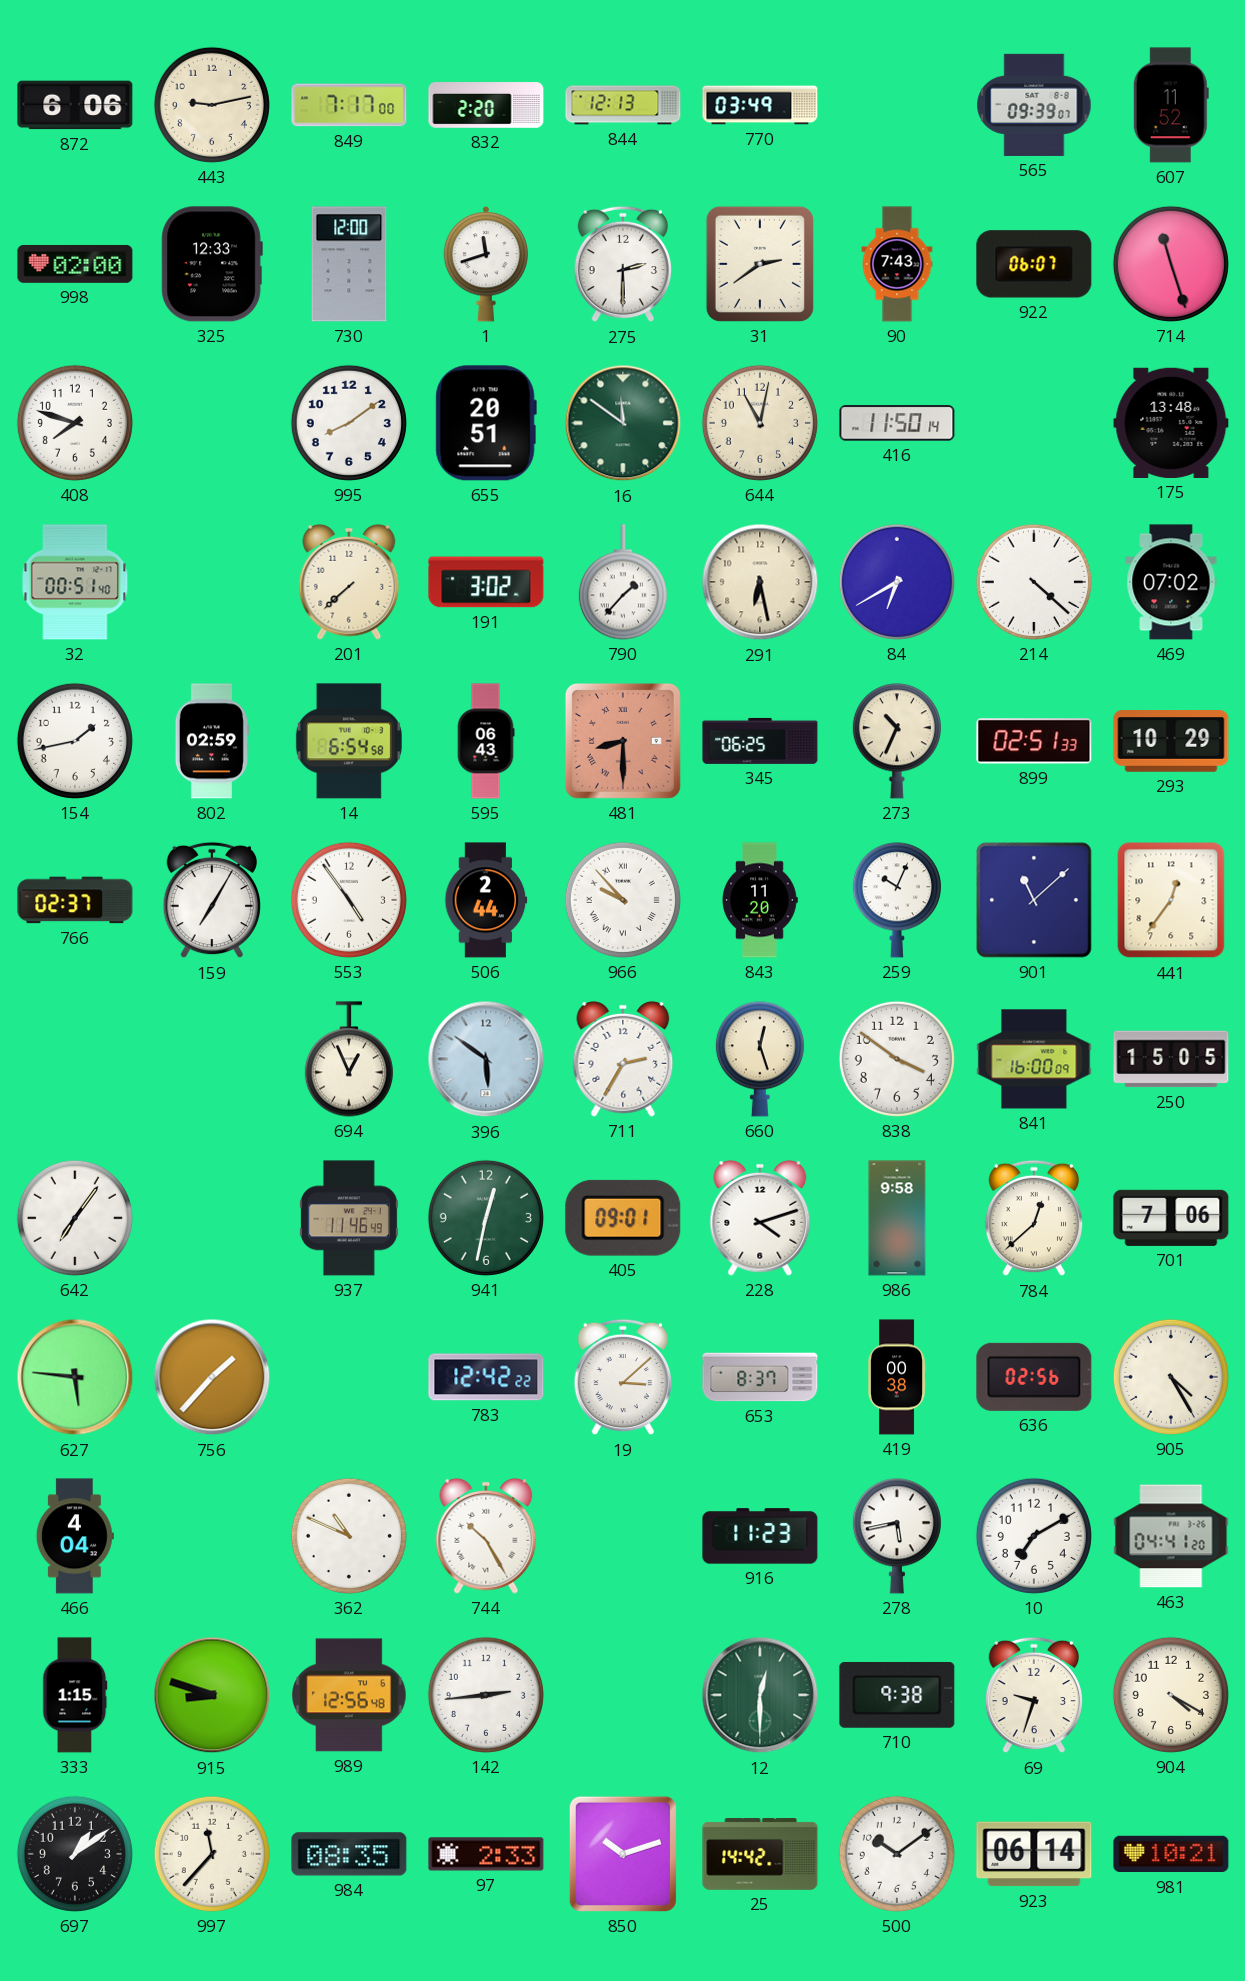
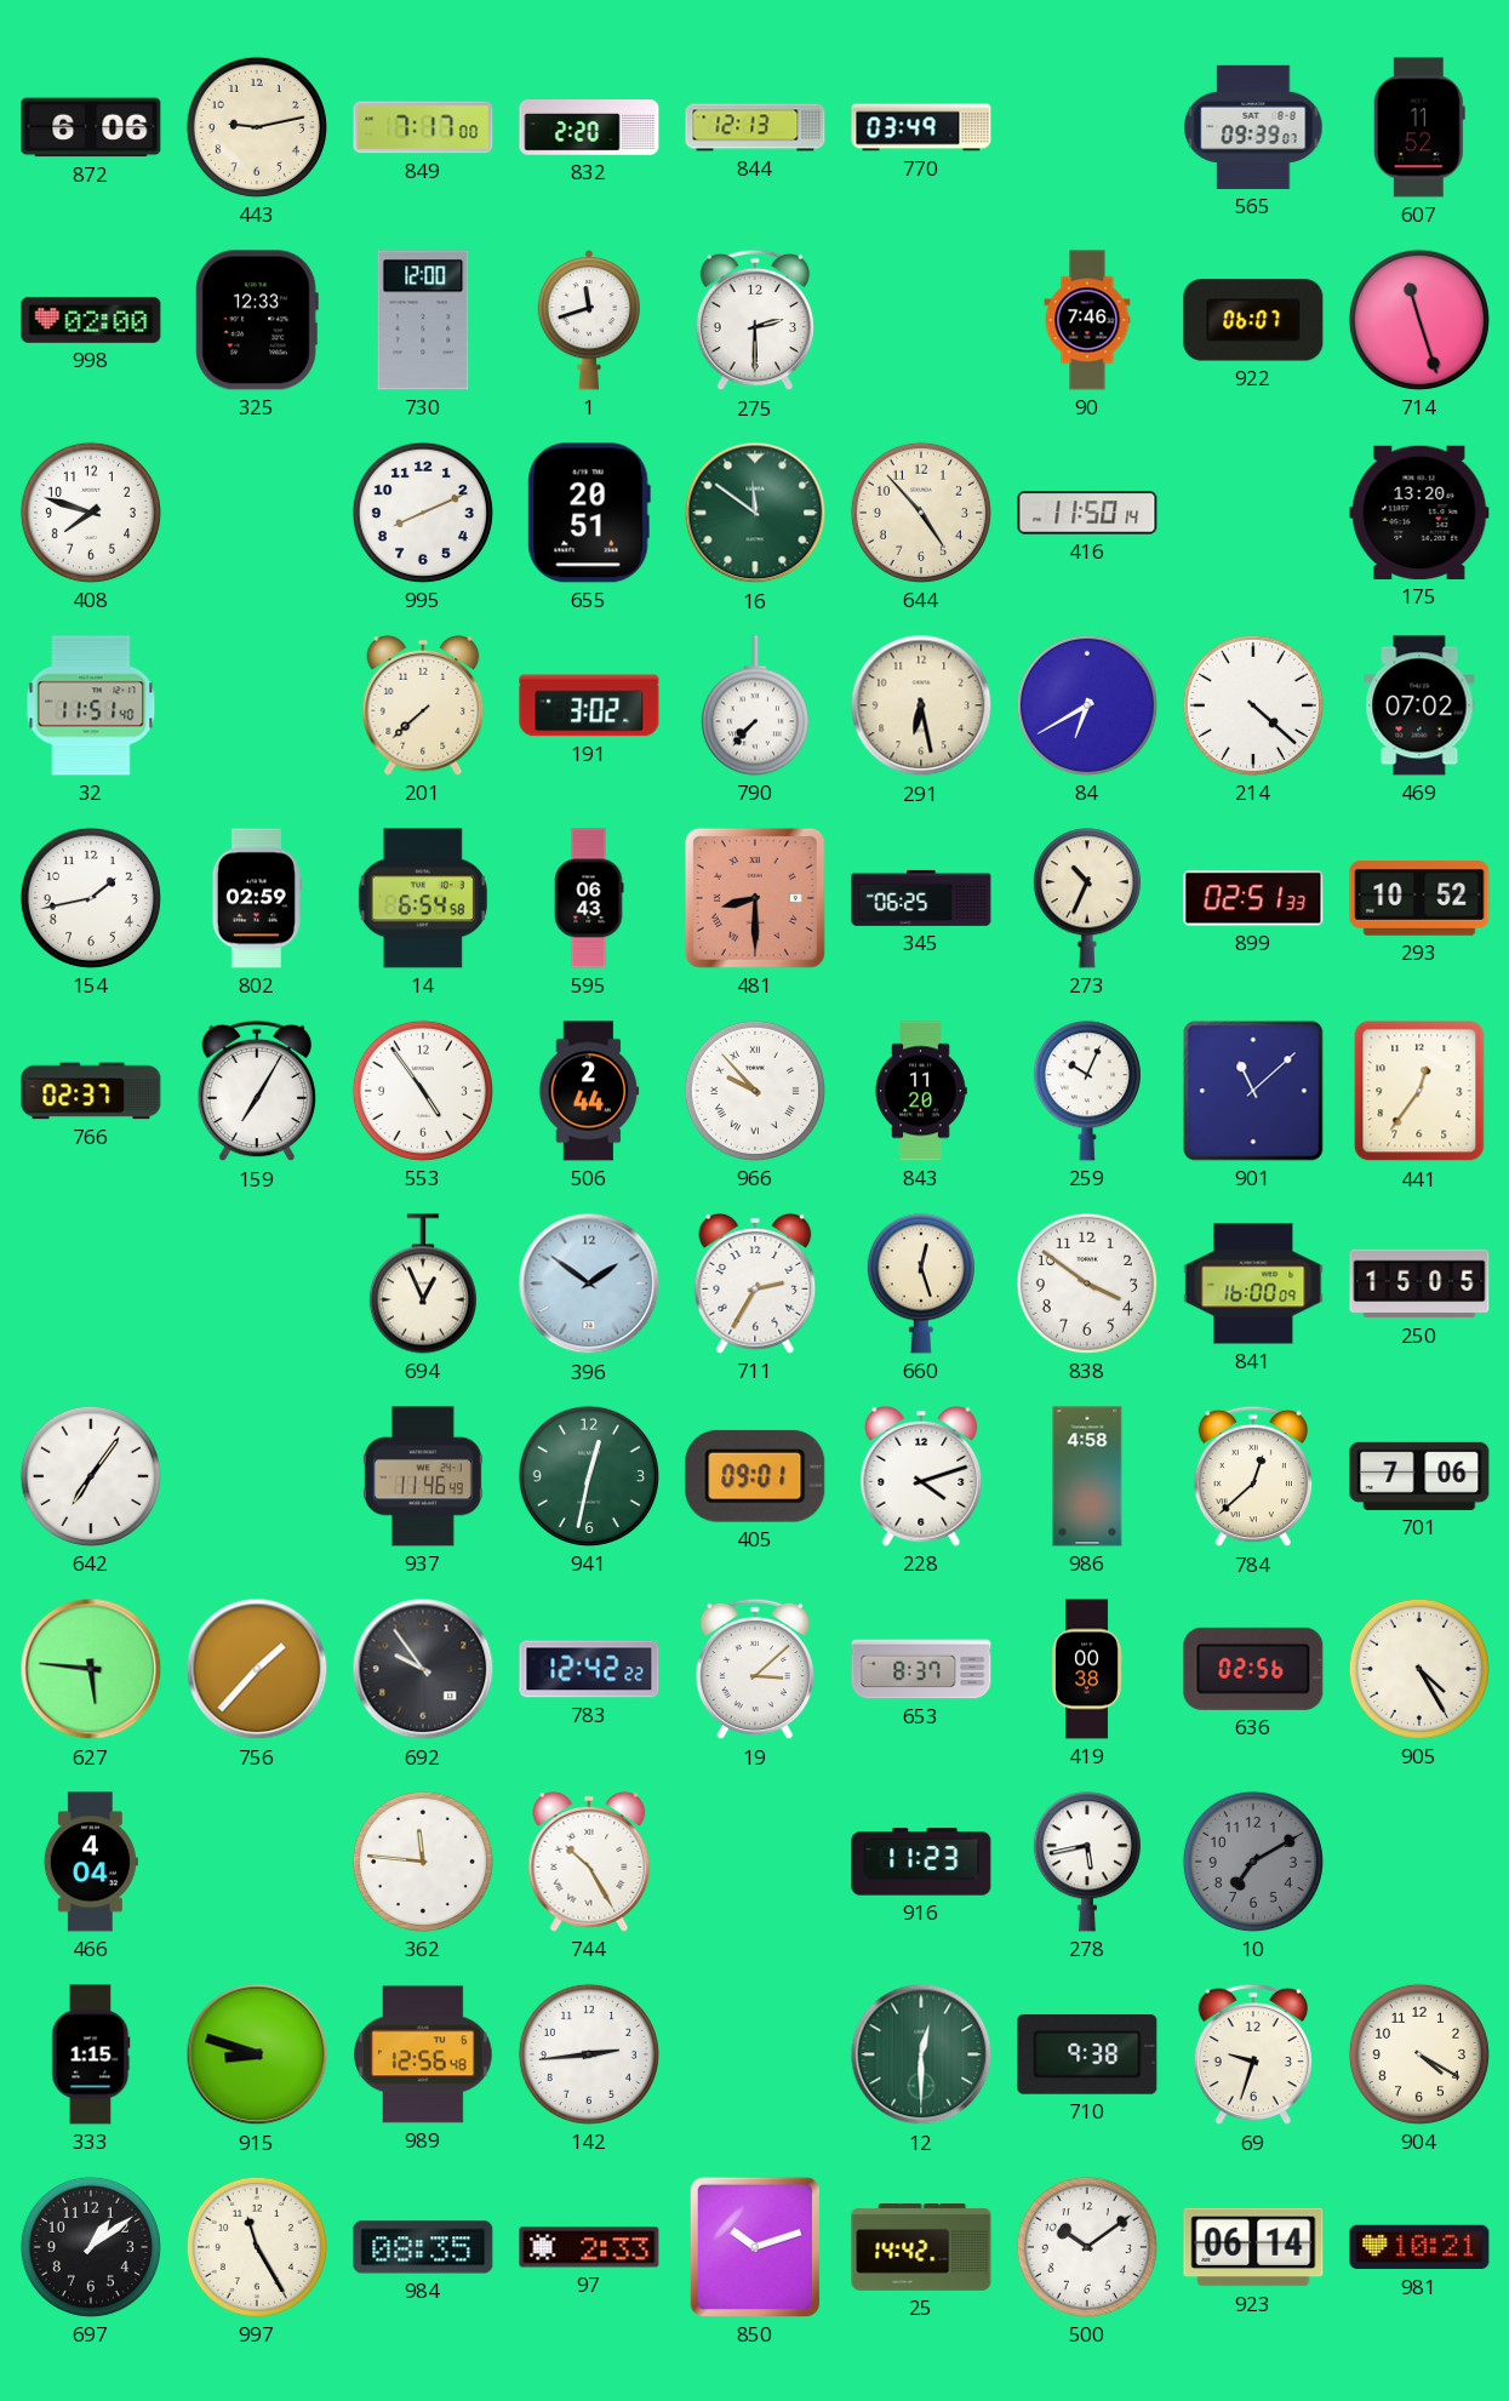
31: 2:39 -> none
90: 7:43 -> 7:46
995: 8:09 -> 8:11
644: 11:02 -> 4:53
175: 13:48 -> 13:20
32: 00:51 -> 11:51
790: 1:37 -> 7:37
293: 10:29 -> 10:52
396: 5:51 -> 1:51
986: 9:58 -> 4:58
692: none -> 9:54
362: 10:49 -> 11:46
10 dial: white -> grey
463: 04:41 -> none
997: 11:37 -> 11:25
